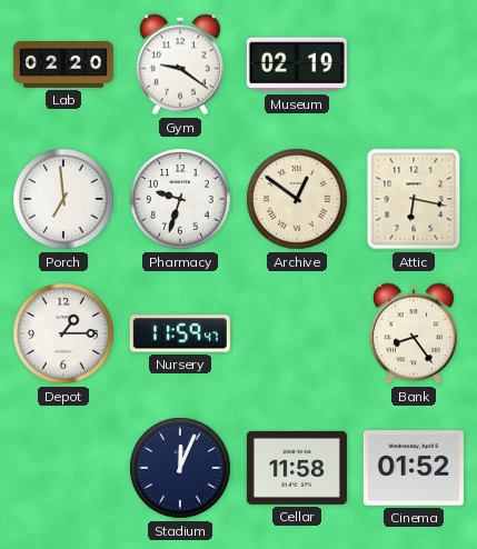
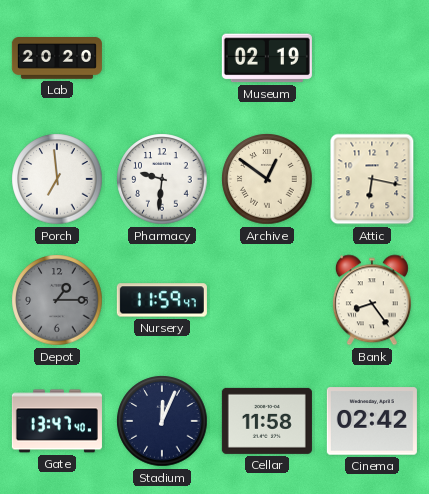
Lab: 02:20 -> 20:20
Gym: 9:21 -> none
Pharmacy: 9:33 -> 9:31
Depot dial: white -> grey
Gate: none -> 13:47
Cinema: 01:52 -> 02:42
